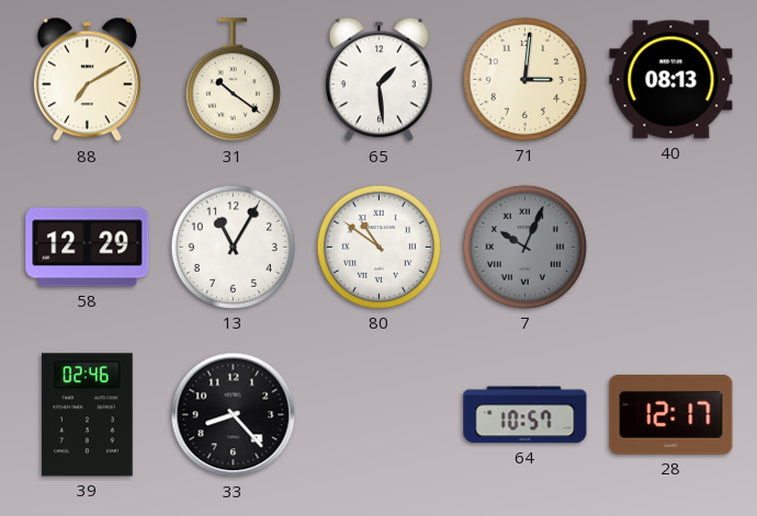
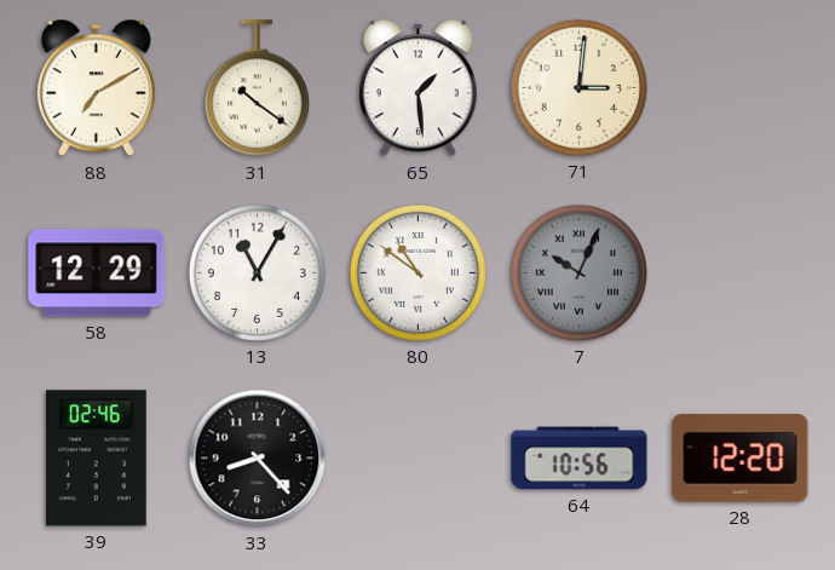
40: 08:13 -> none
64: 10:57 -> 10:56
28: 12:17 -> 12:20
